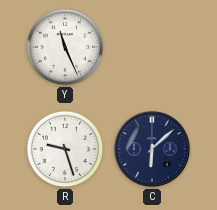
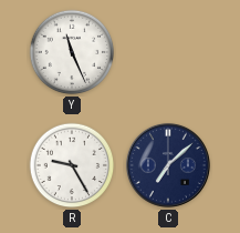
R: 9:27 -> 9:25
C: 6:08 -> 7:08
